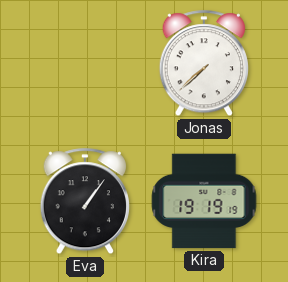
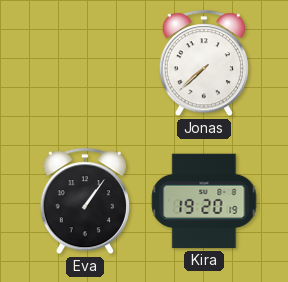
Kira: 19:19 -> 19:20
